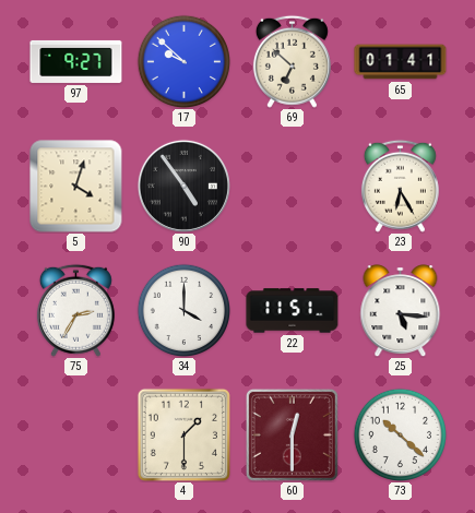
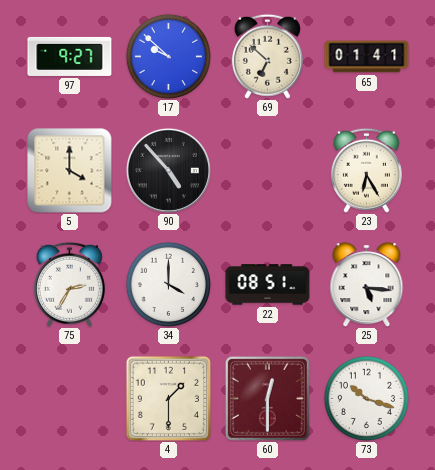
5: 4:03 -> 4:00
90: 4:54 -> 4:53
22: 11:51 -> 08:51
73: 10:22 -> 10:18
